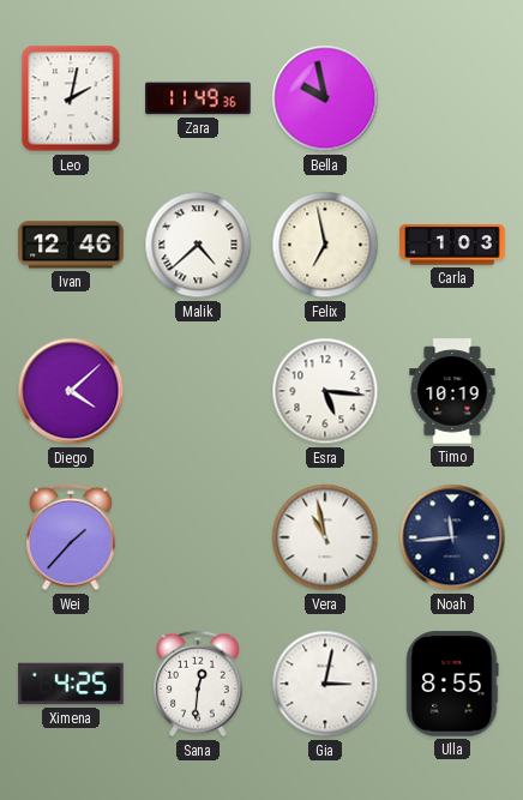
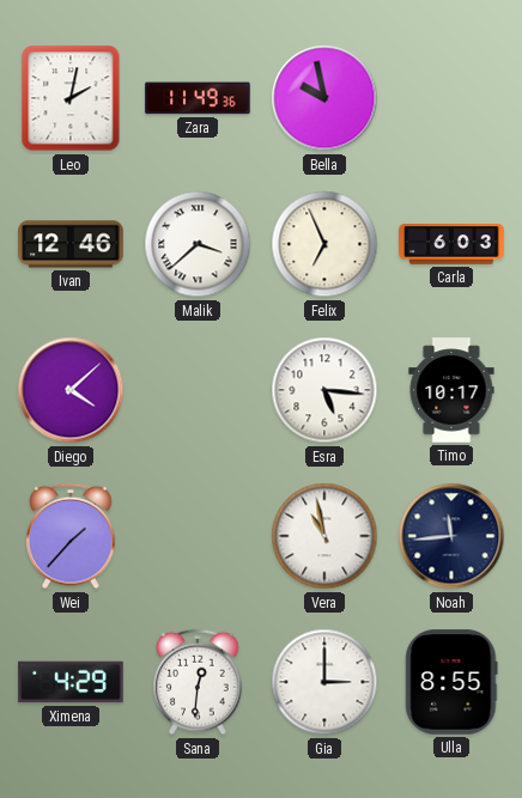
Malik: 4:38 -> 3:38
Felix: 6:58 -> 6:56
Carla: 1:03 -> 6:03
Timo: 10:19 -> 10:17
Ximena: 4:25 -> 4:29
Gia: 3:02 -> 3:00
